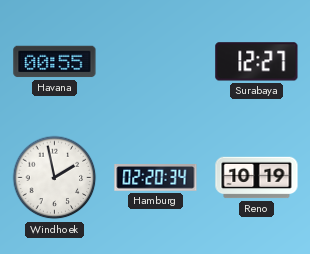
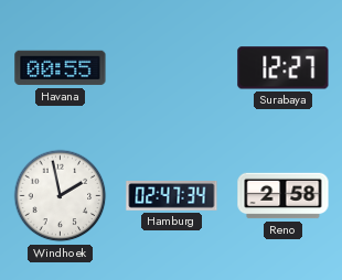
Hamburg: 02:20 -> 02:47
Reno: 10:19 -> 2:58
